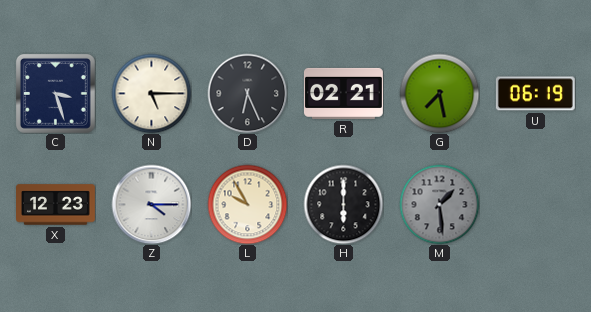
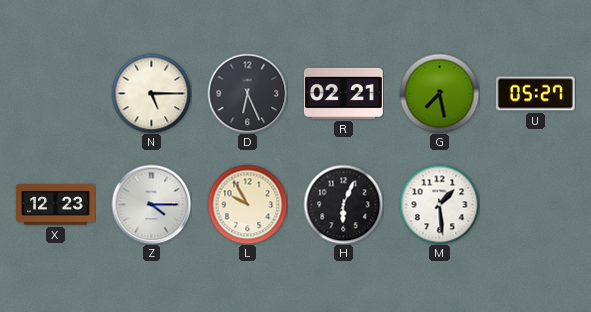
C: 3:27 -> none
U: 06:19 -> 05:27
H: 6:00 -> 6:04
M dial: grey -> white
